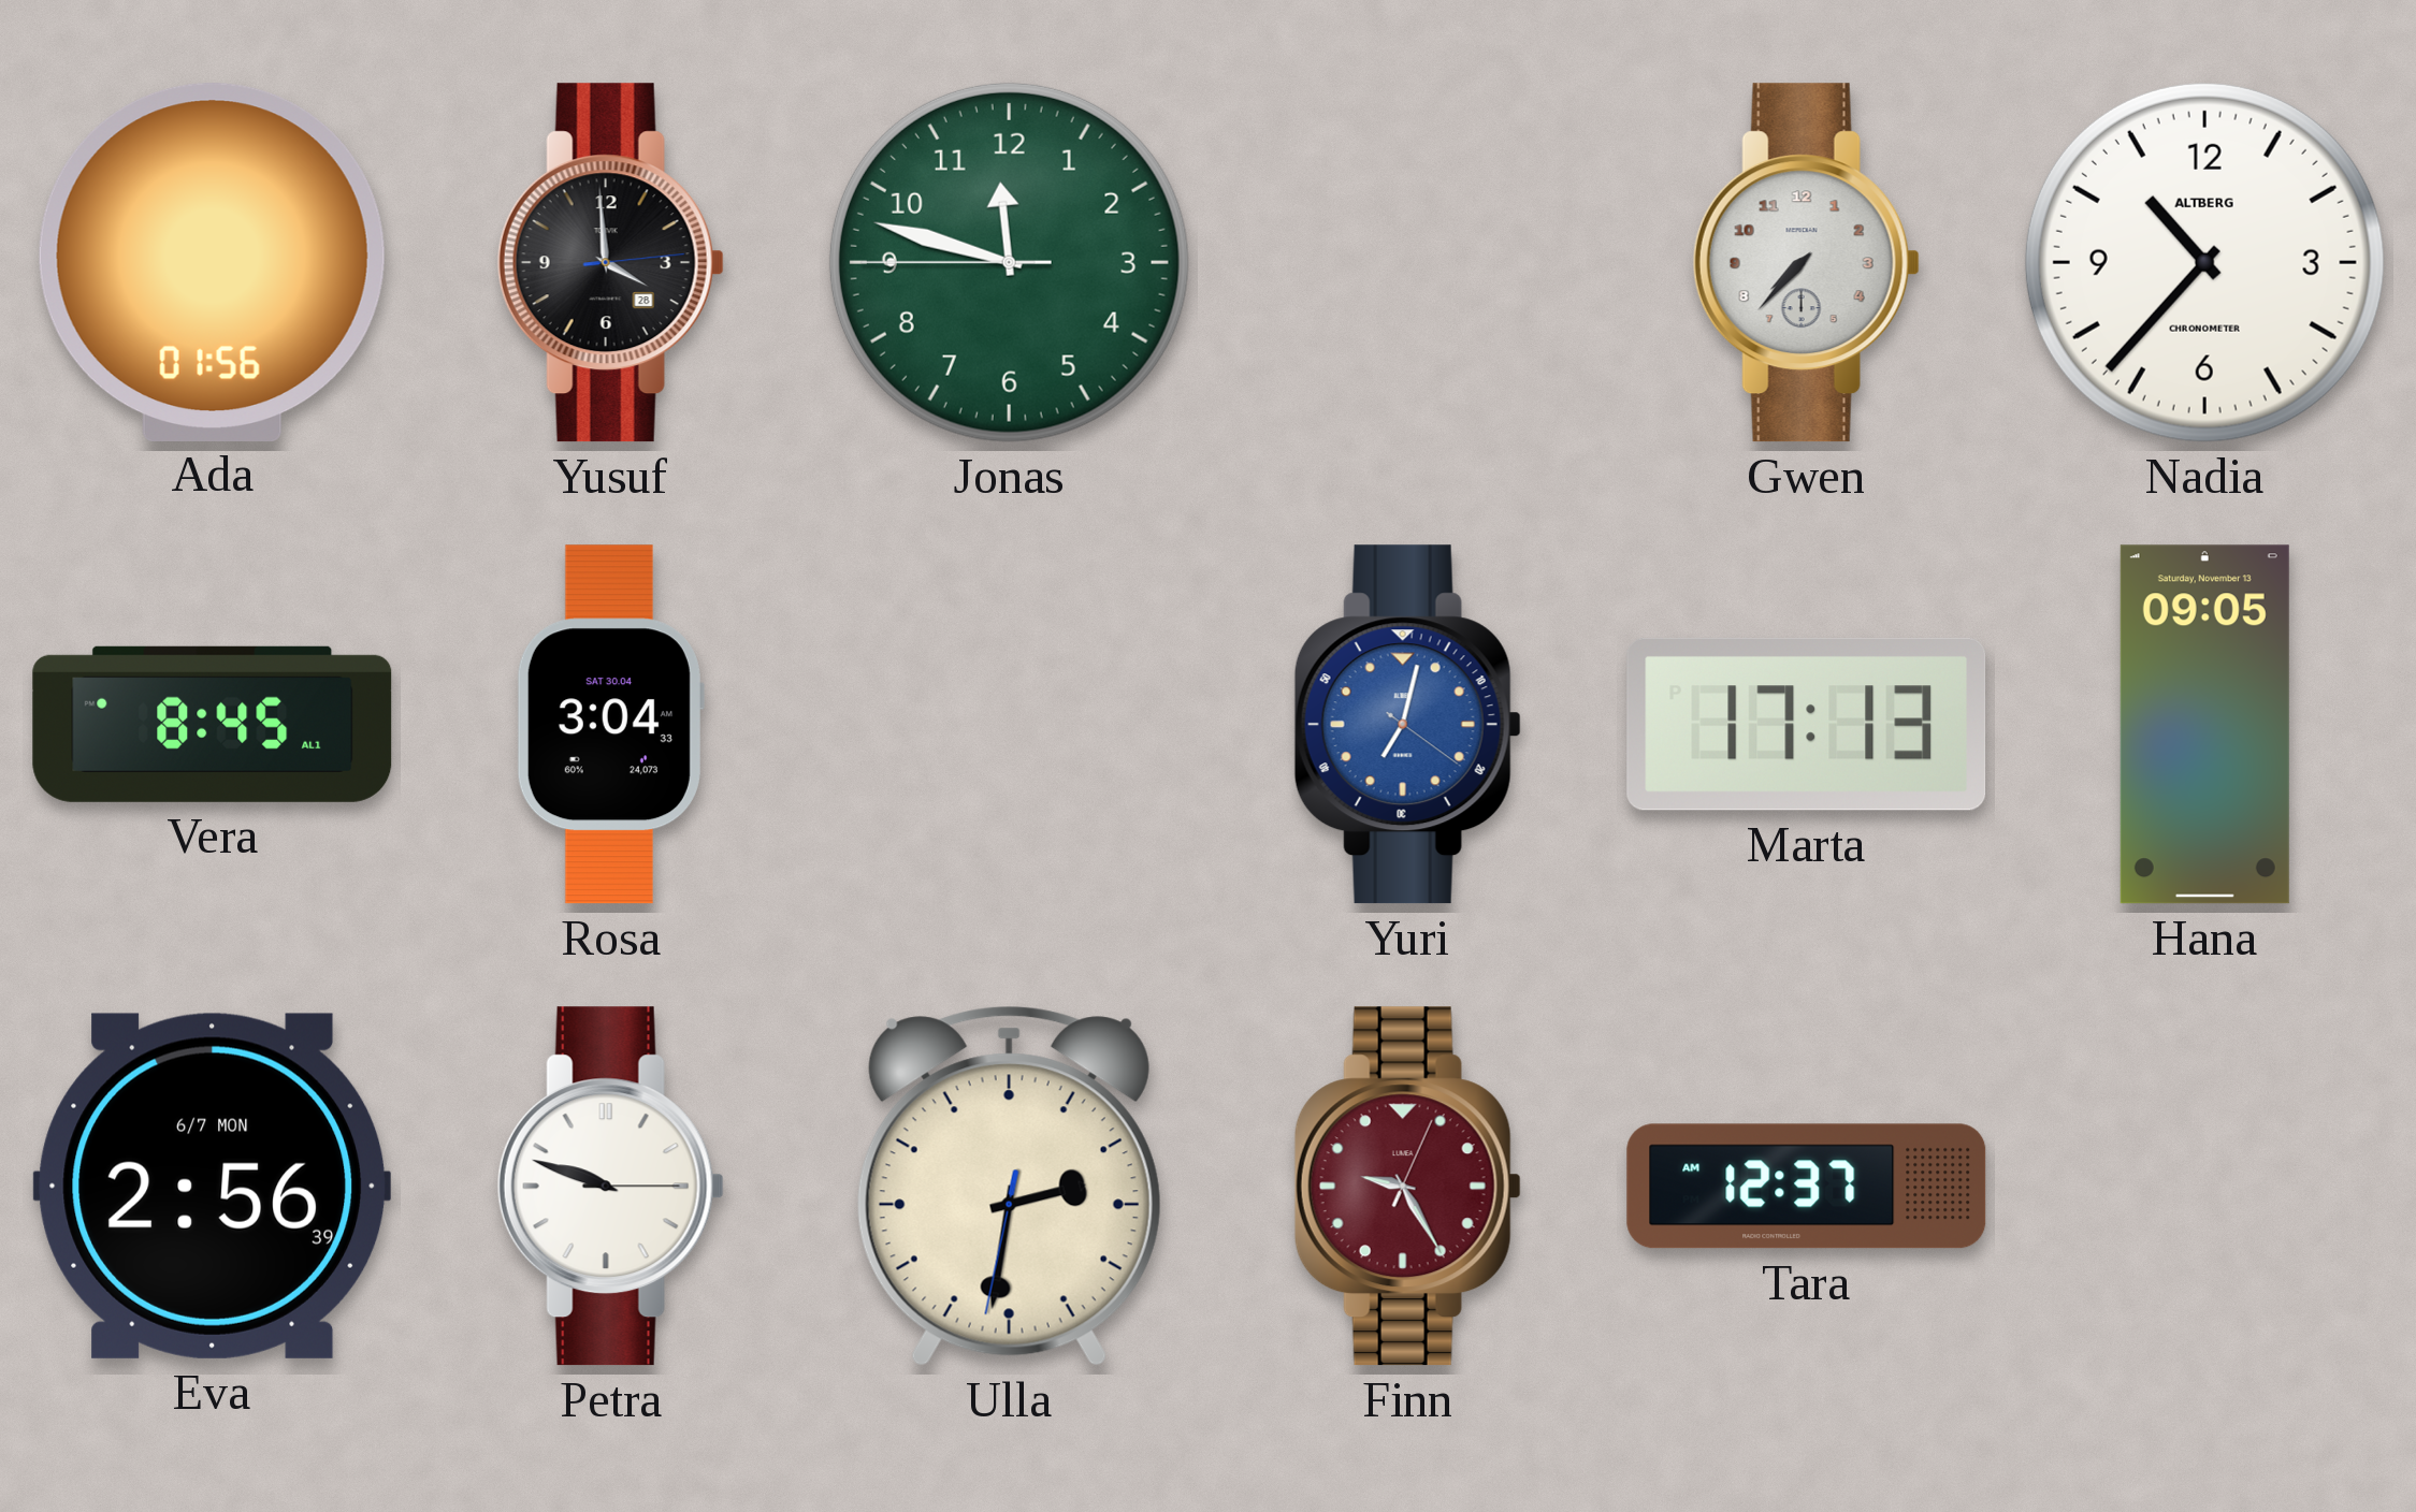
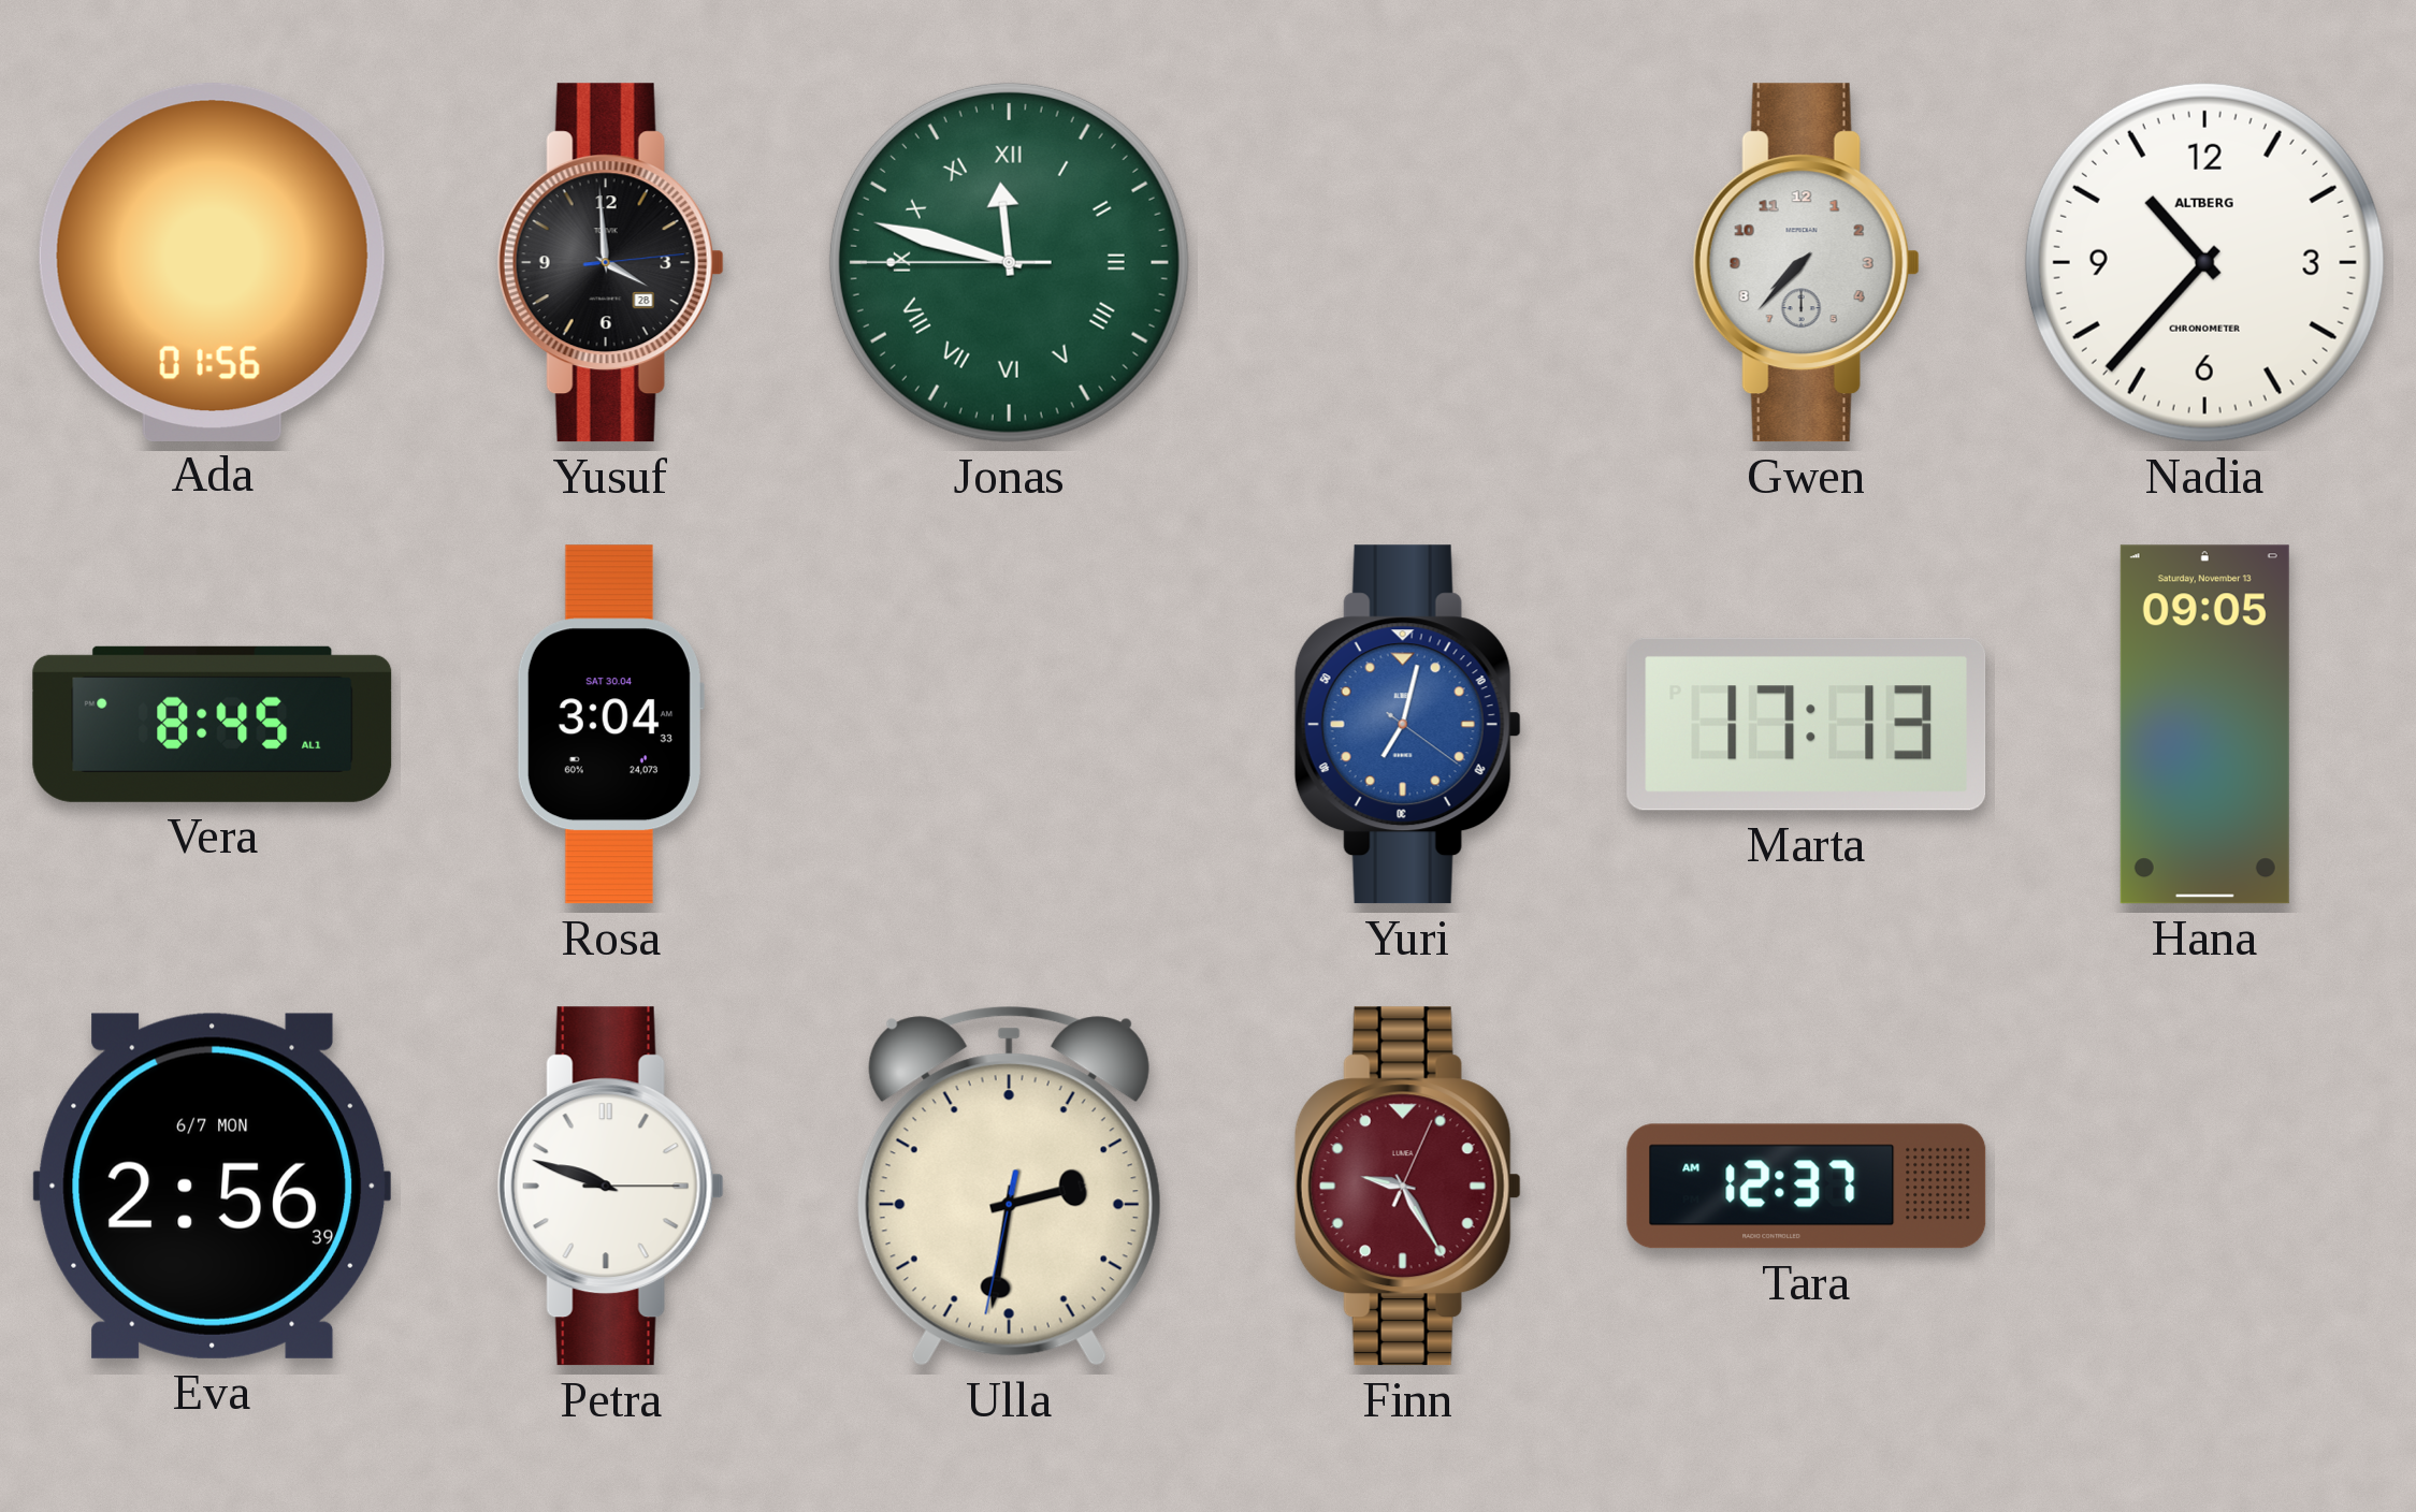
Jonas numerals: Arabic -> Roman
